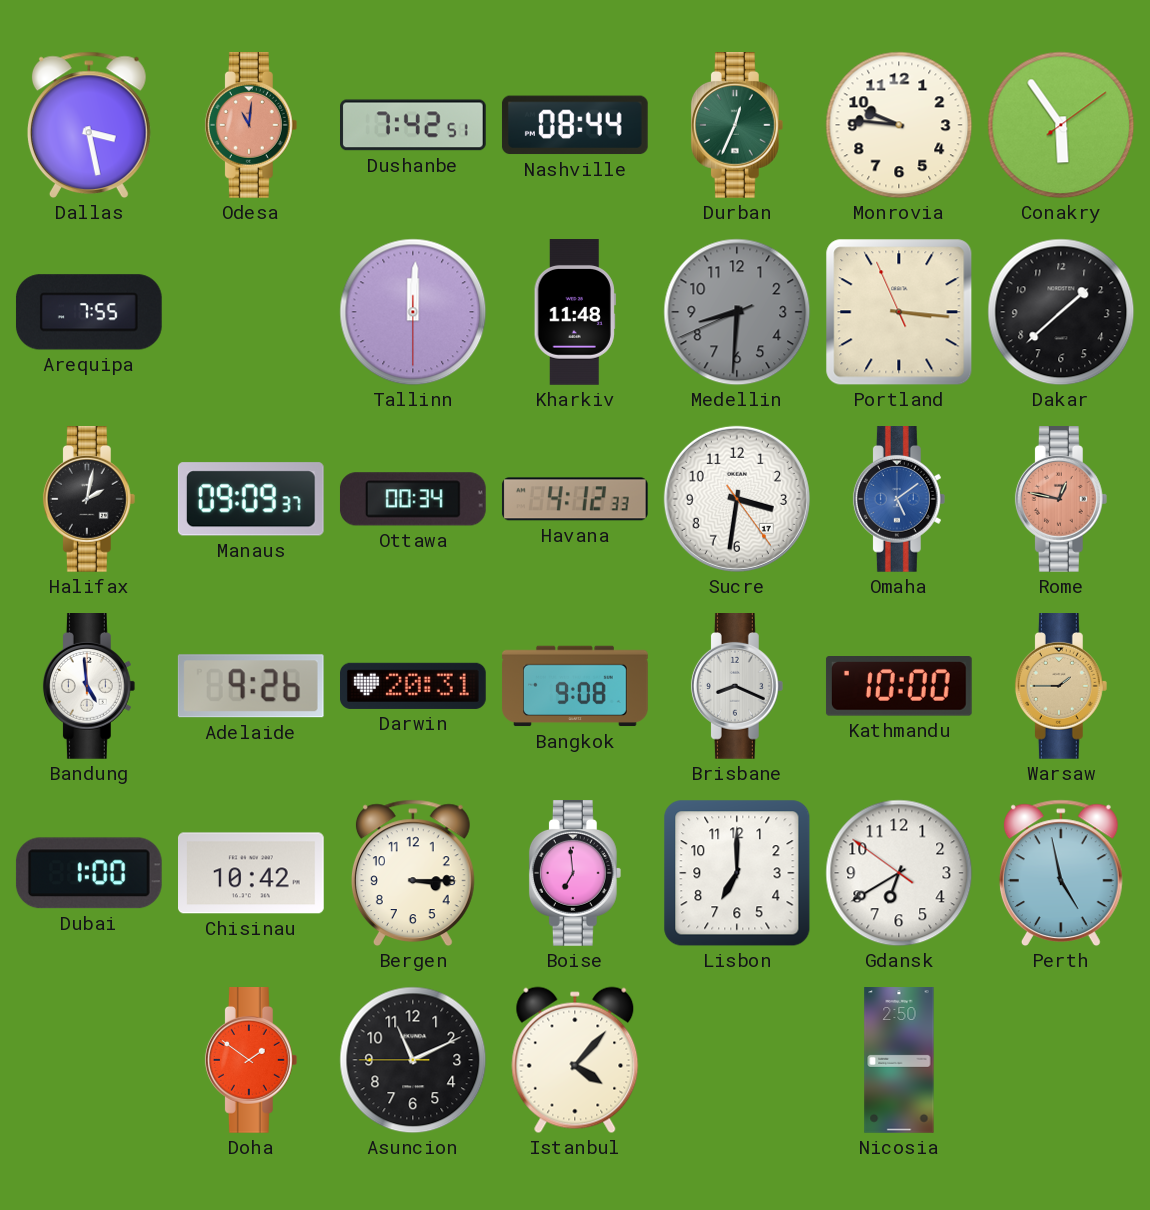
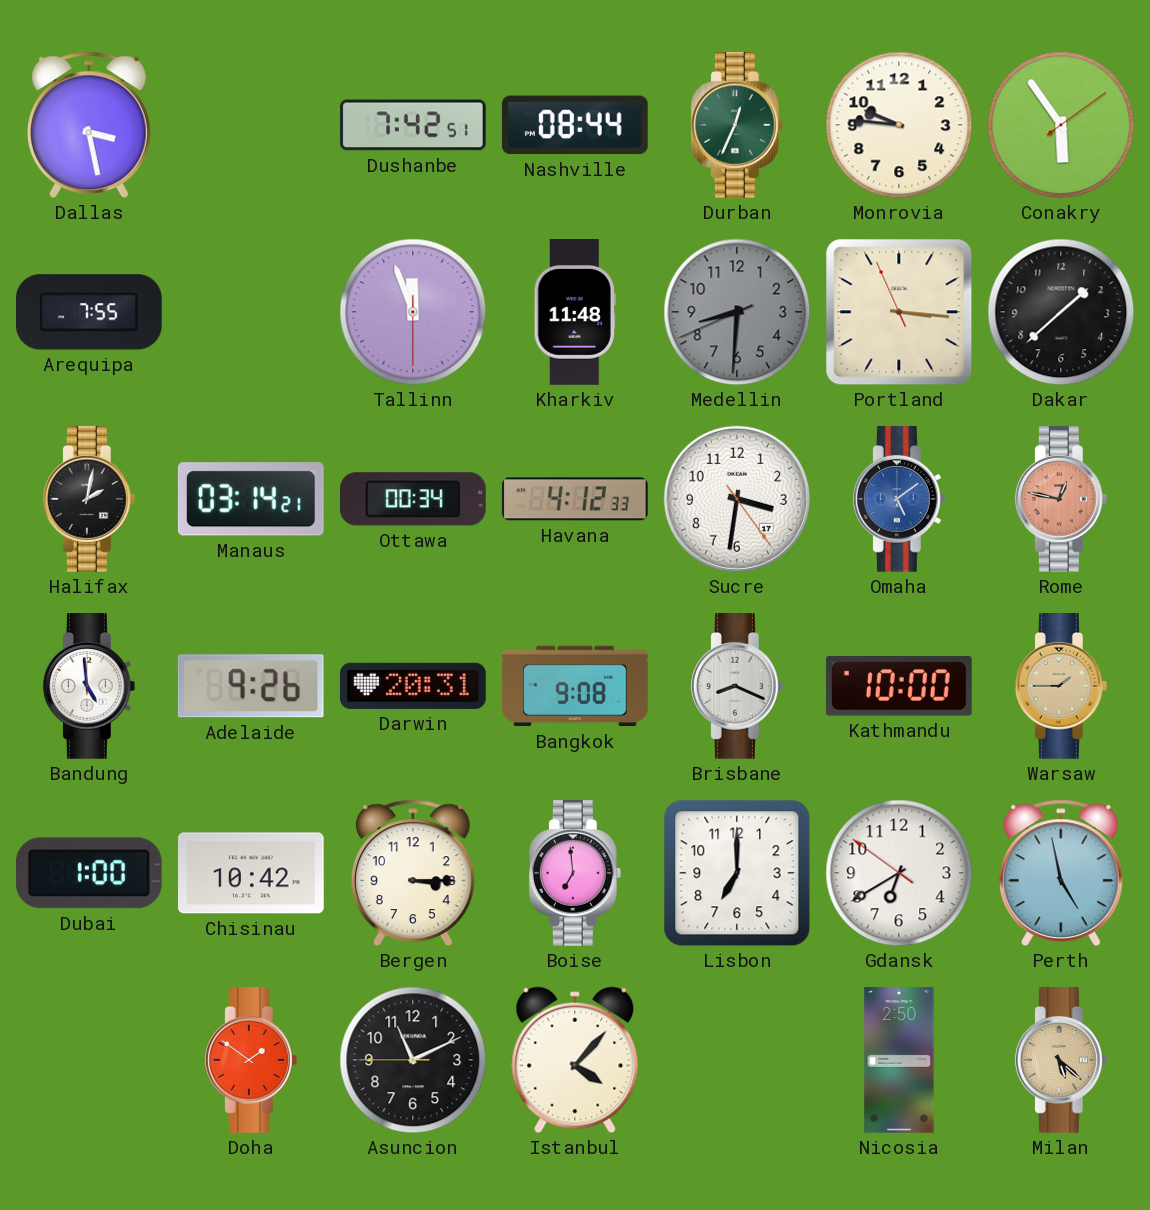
Odesa: 11:01 -> none
Tallinn: 12:00 -> 11:56
Manaus: 09:09 -> 03:14
Milan: none -> 5:22
